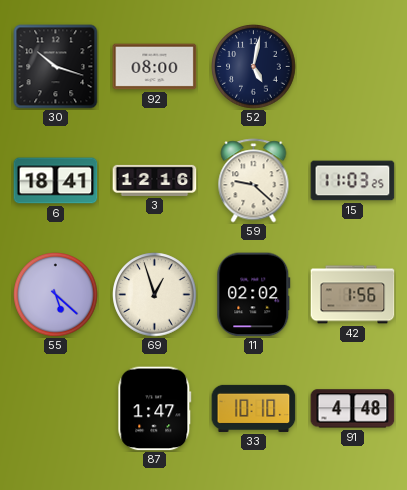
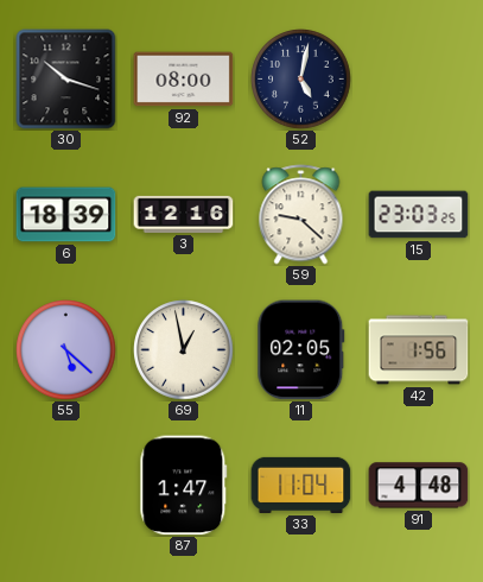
6: 18:41 -> 18:39
15: 11:03 -> 23:03
69: 12:57 -> 12:58
11: 02:02 -> 02:05
33: 10:10 -> 11:04
